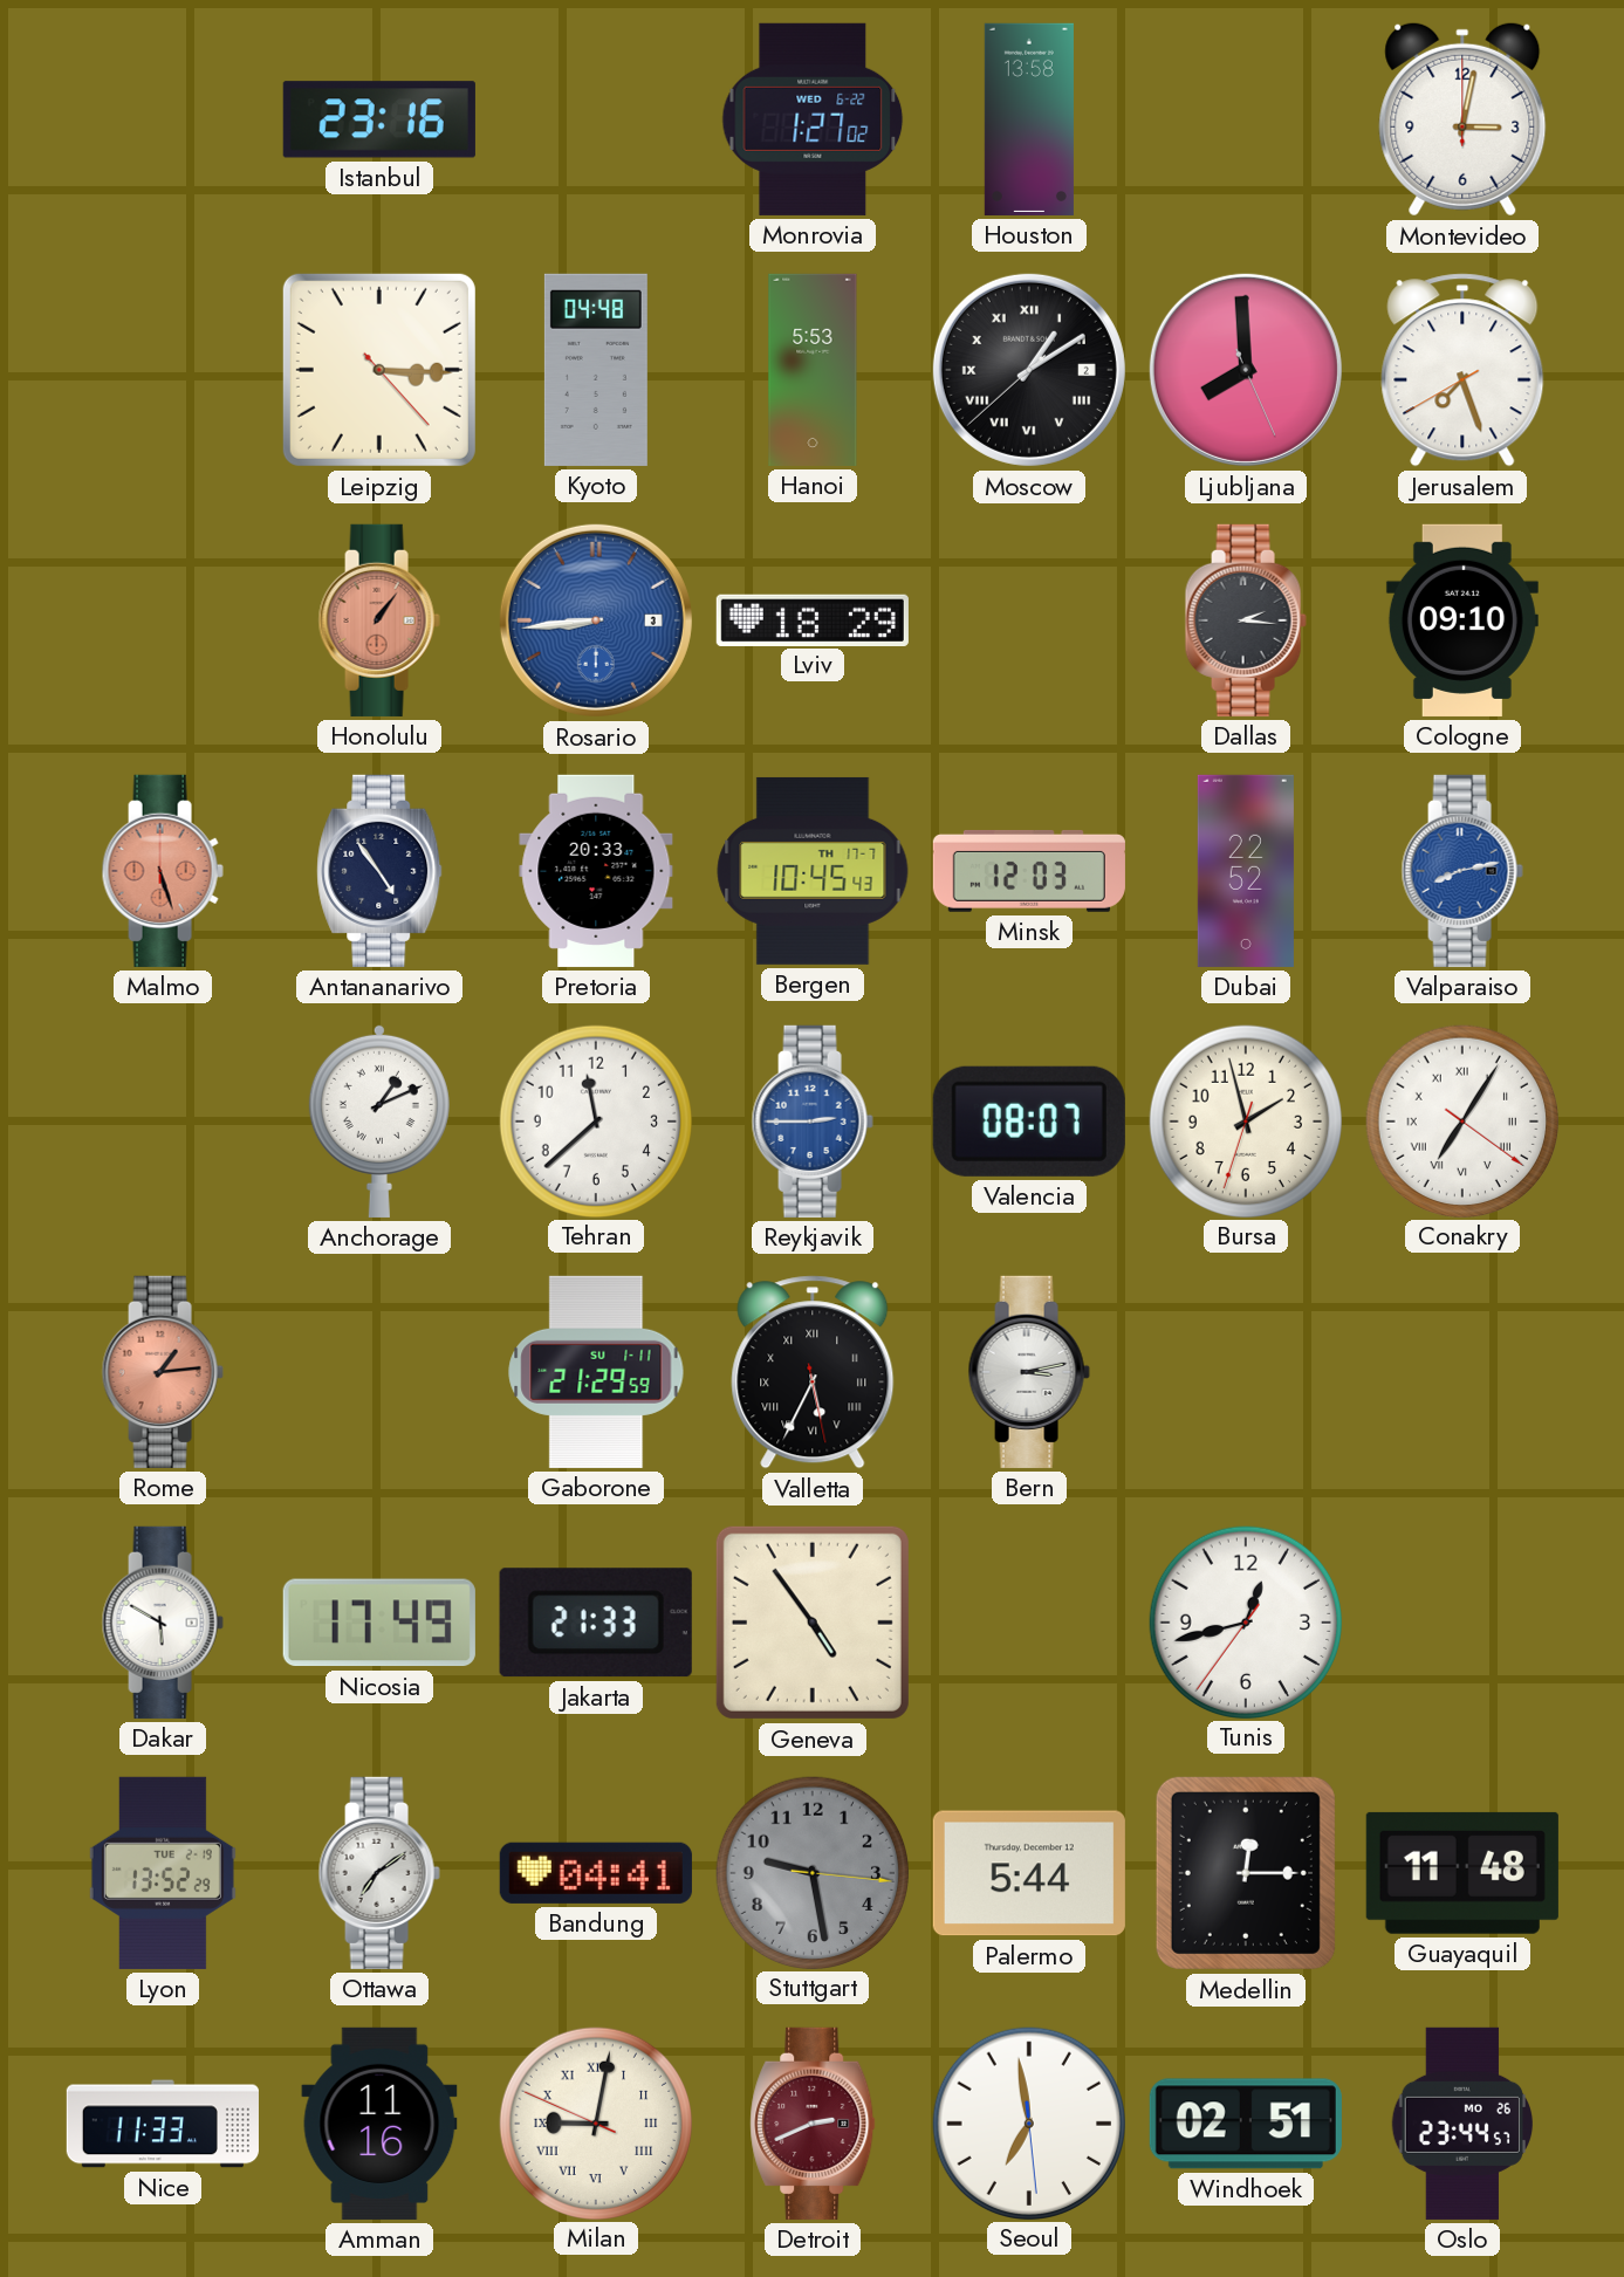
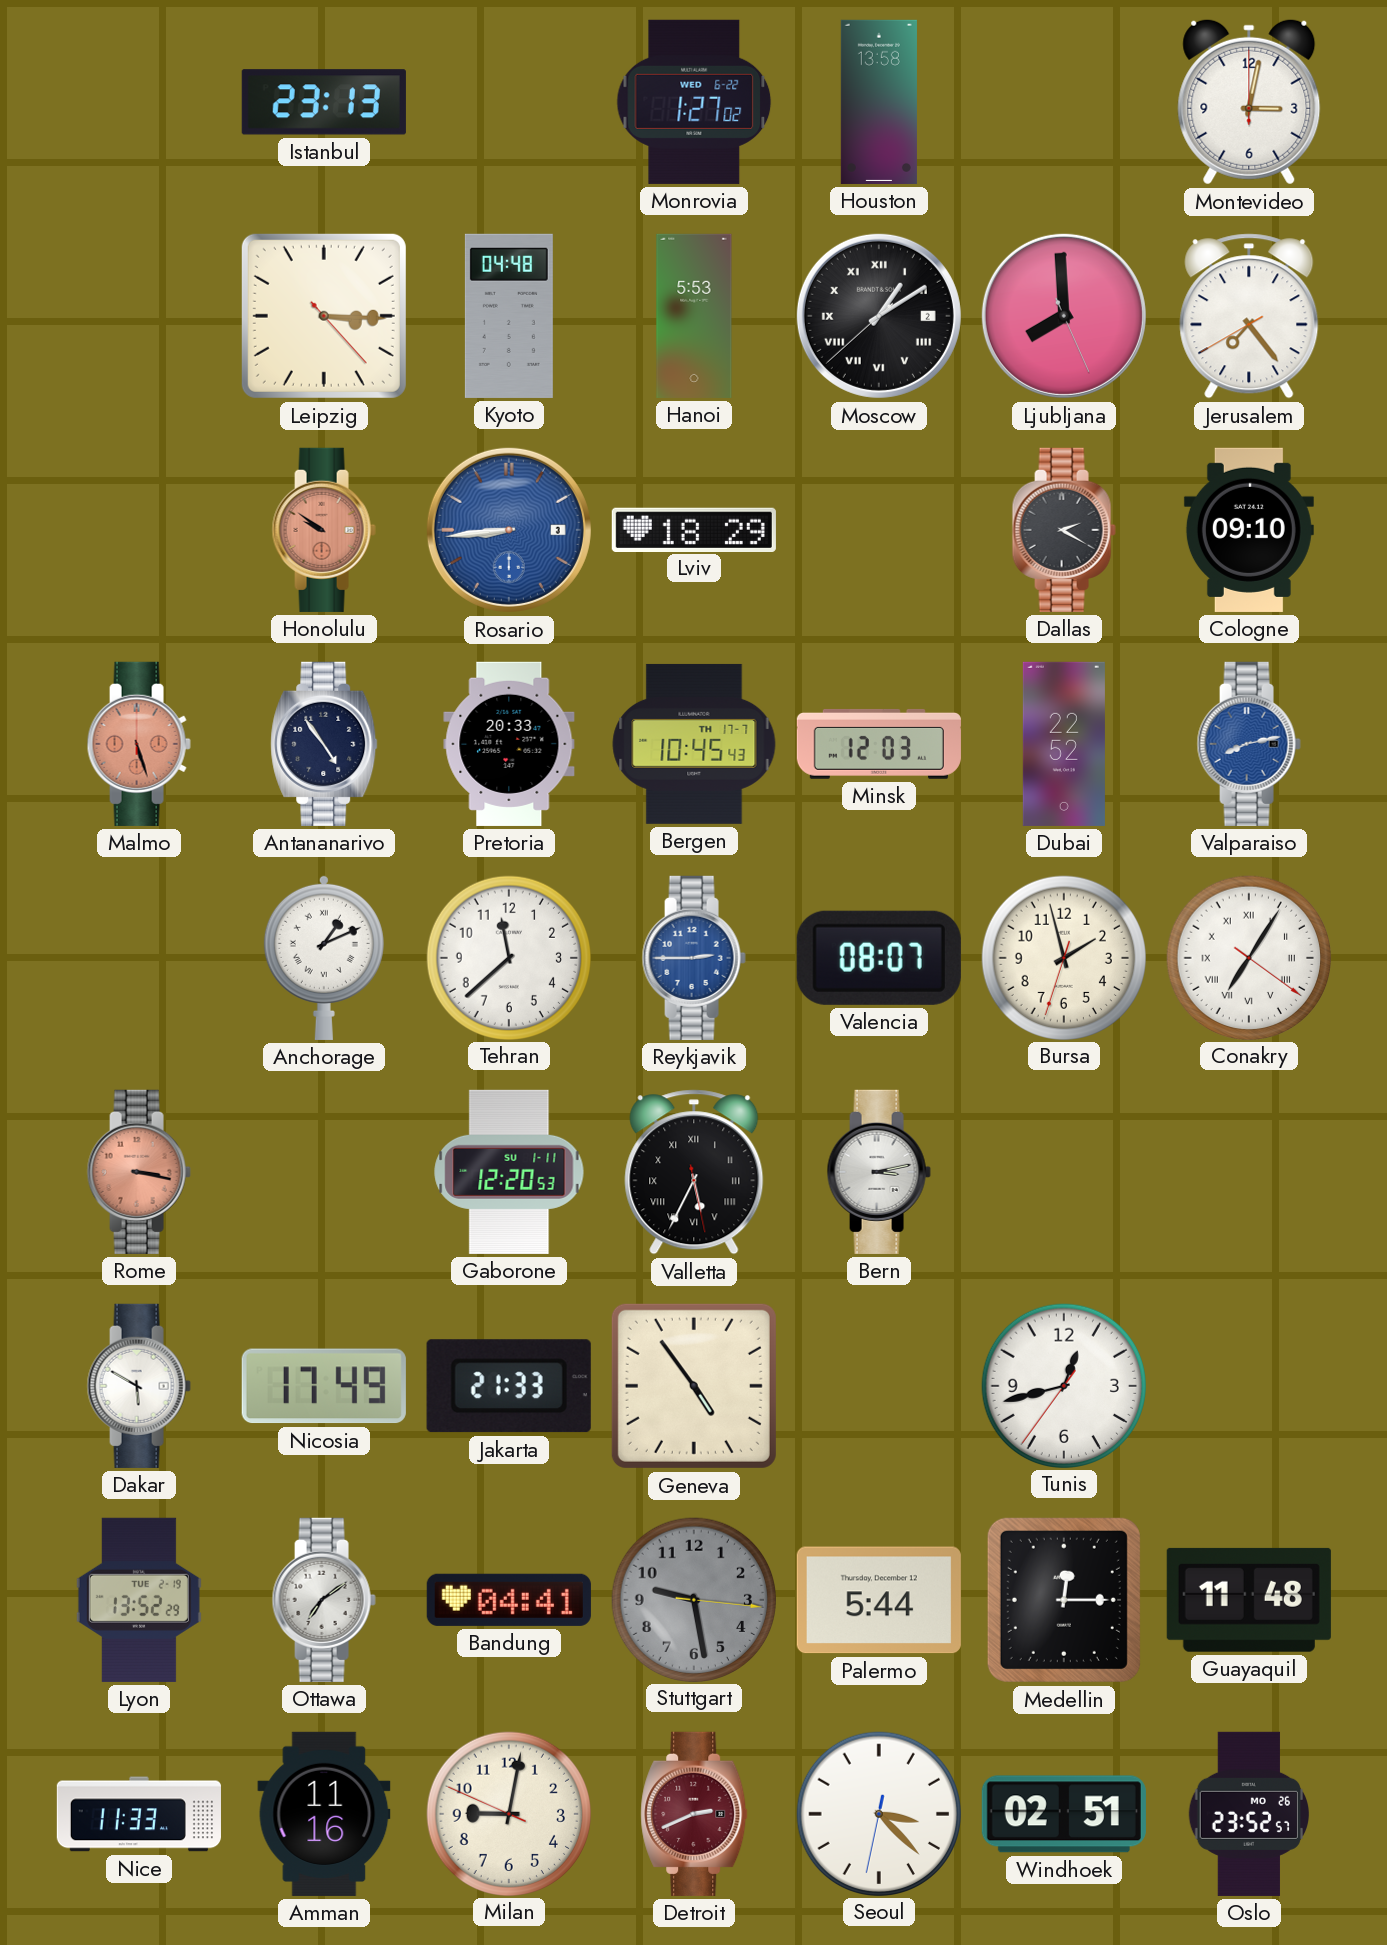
Istanbul: 23:16 -> 23:13
Jerusalem: 7:26 -> 7:23
Honolulu: 1:06 -> 9:51
Dallas: 2:16 -> 2:20
Rome: 1:14 -> 3:17
Gaborone: 21:29 -> 12:20
Milan numerals: Roman -> Arabic
Seoul: 6:58 -> 3:22
Oslo: 23:44 -> 23:52
